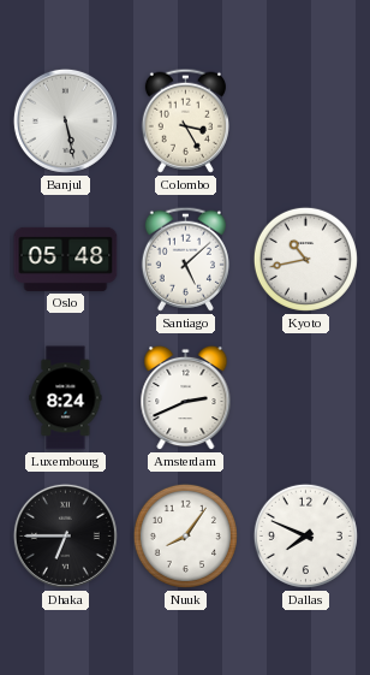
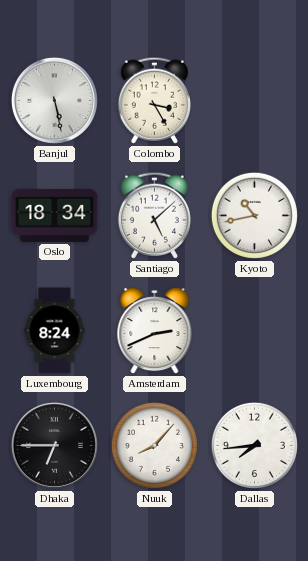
Oslo: 05:48 -> 18:34
Nuuk: 8:06 -> 8:07
Dallas: 7:49 -> 7:44
